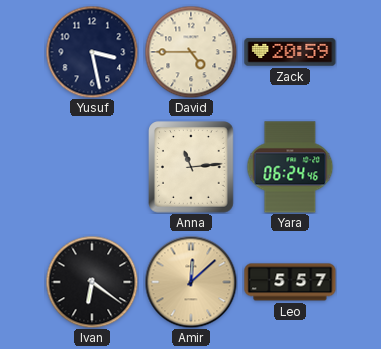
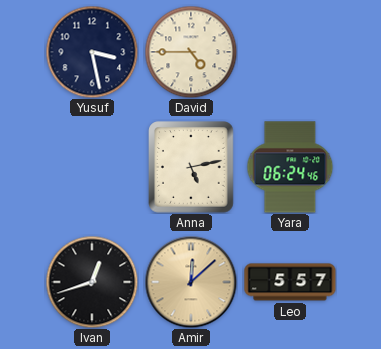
Zack: 20:59 -> none
Anna: 11:14 -> 5:13
Ivan: 6:21 -> 12:42
